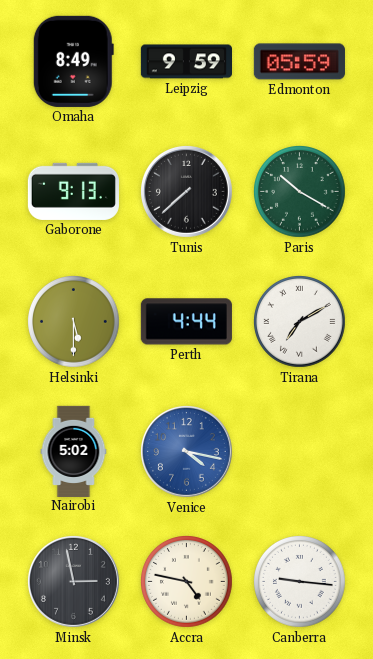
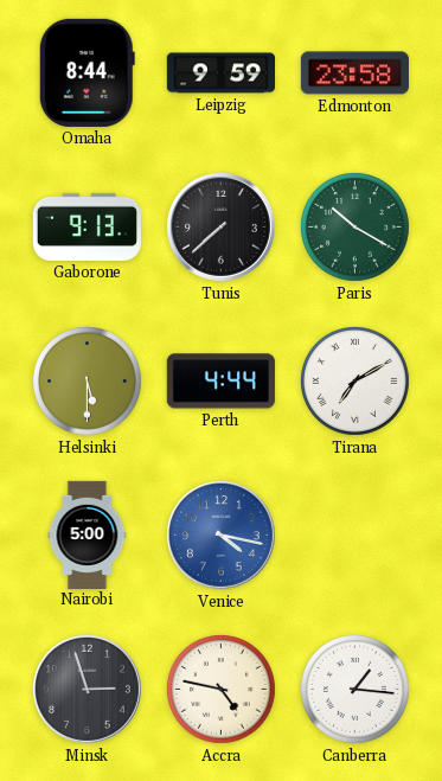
Omaha: 8:49 -> 8:44
Edmonton: 05:59 -> 23:58
Nairobi: 5:02 -> 5:00
Minsk: 2:58 -> 2:57
Canberra: 9:16 -> 1:16
